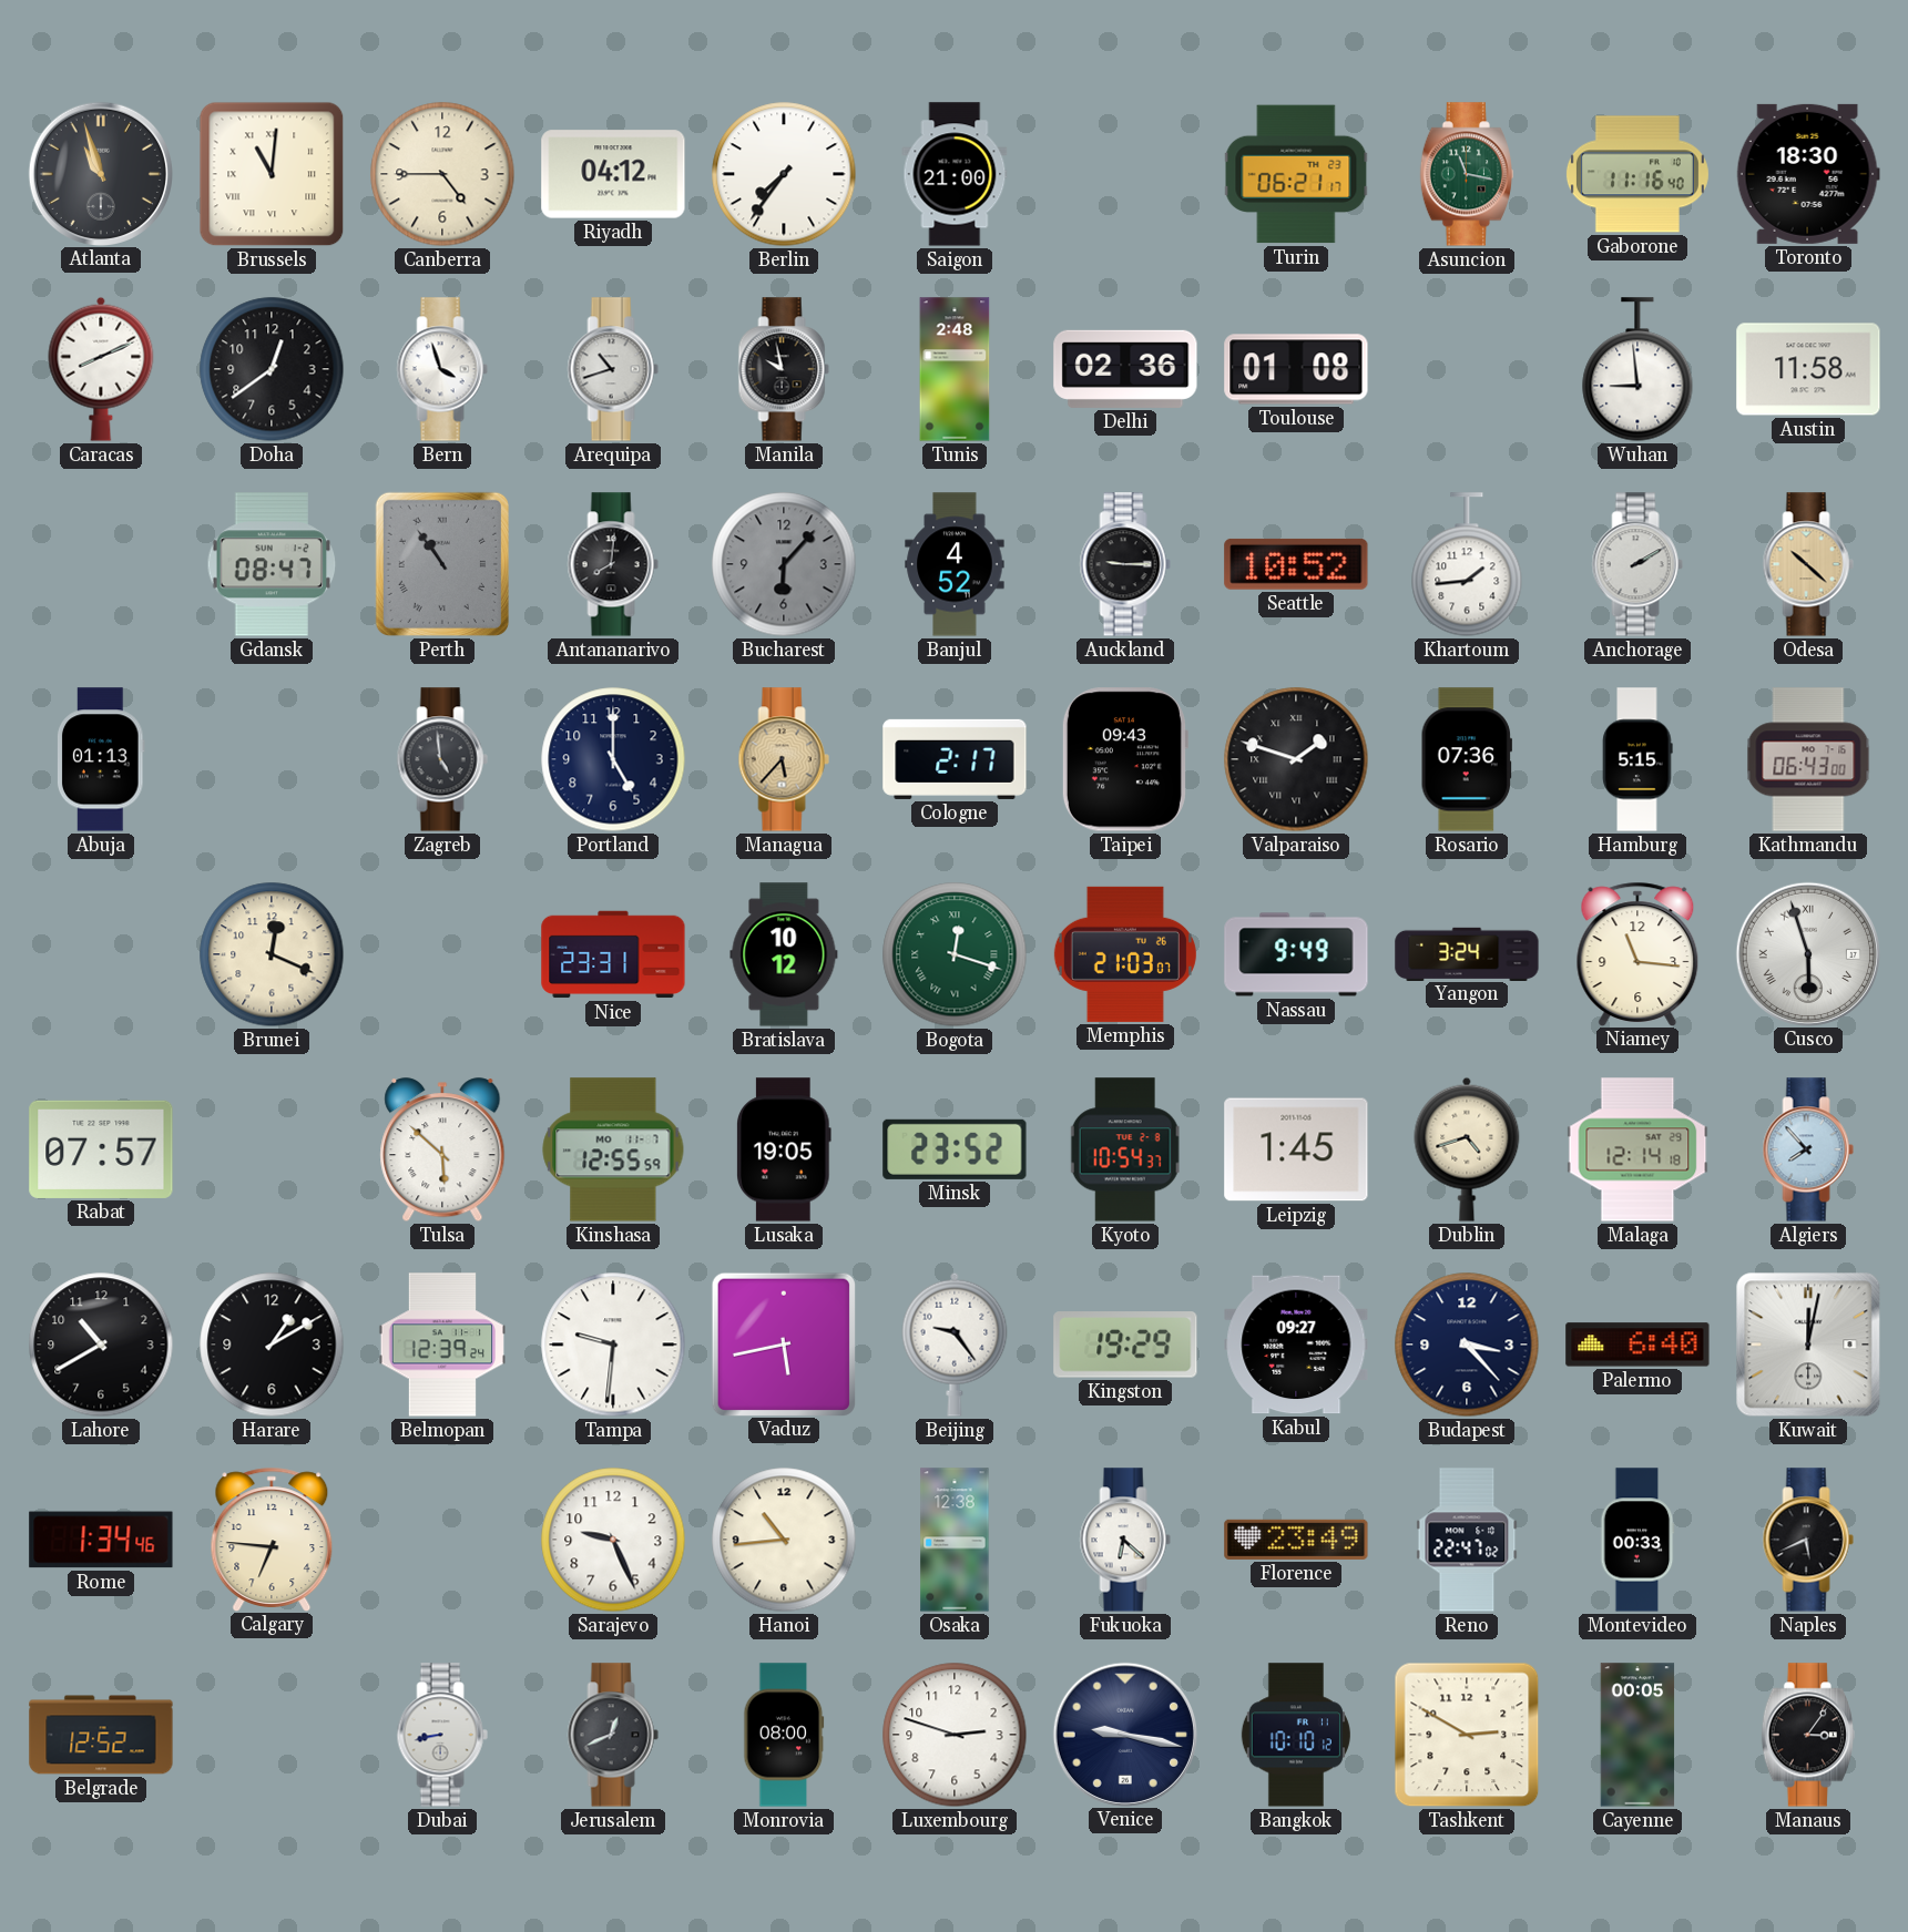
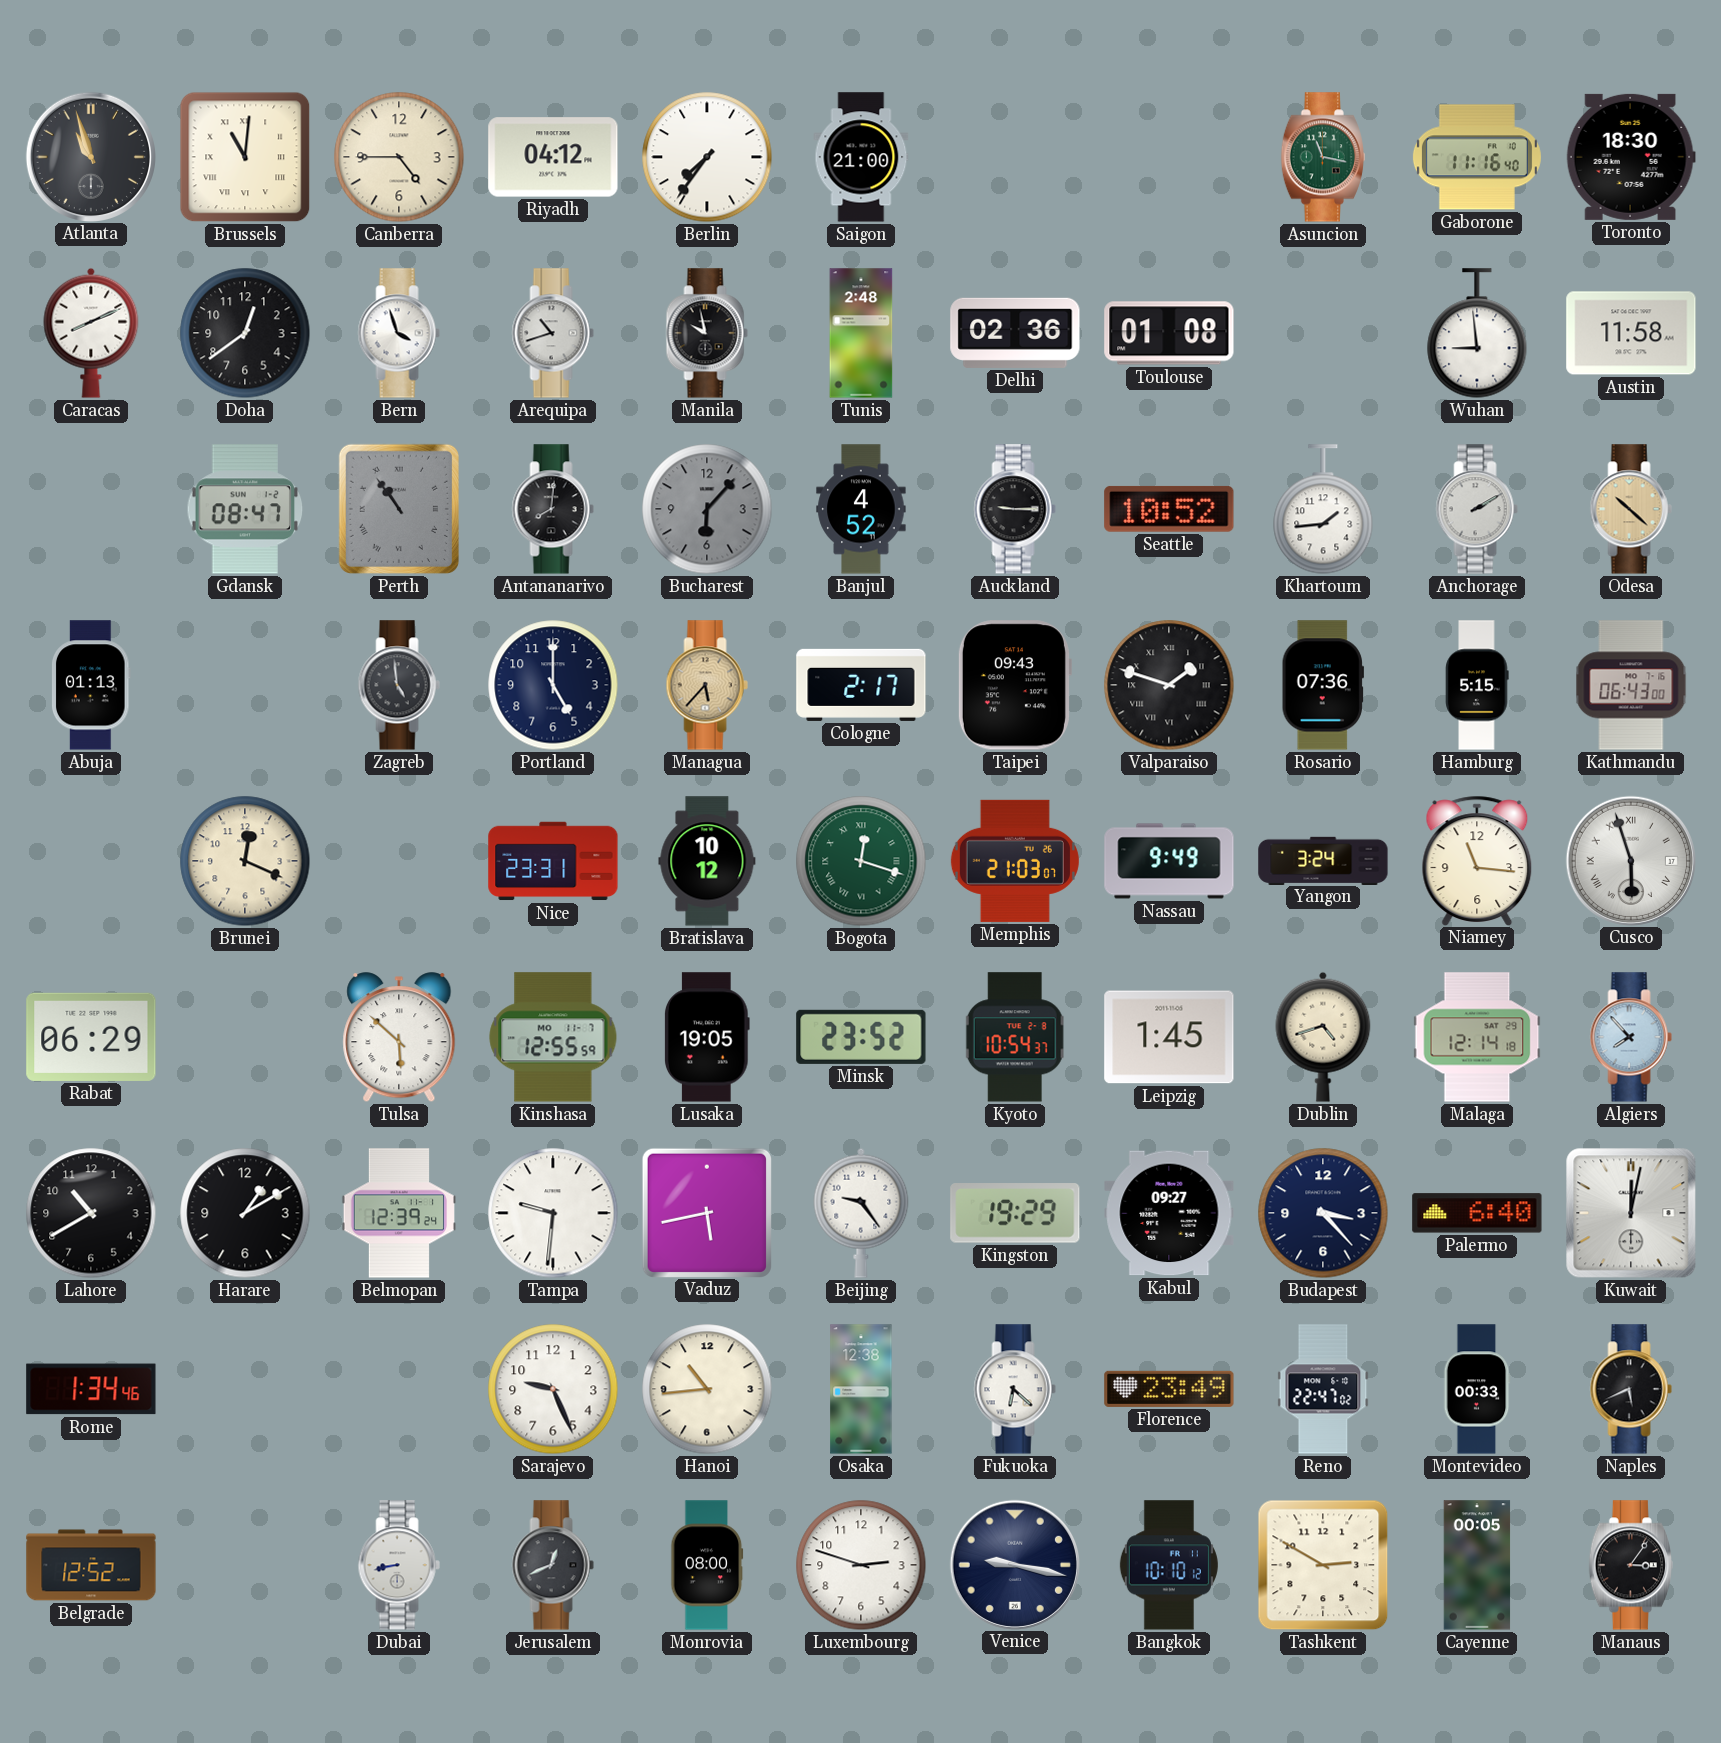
Turin: 06:21 -> none
Rabat: 07:57 -> 06:29
Calgary: 6:46 -> none
